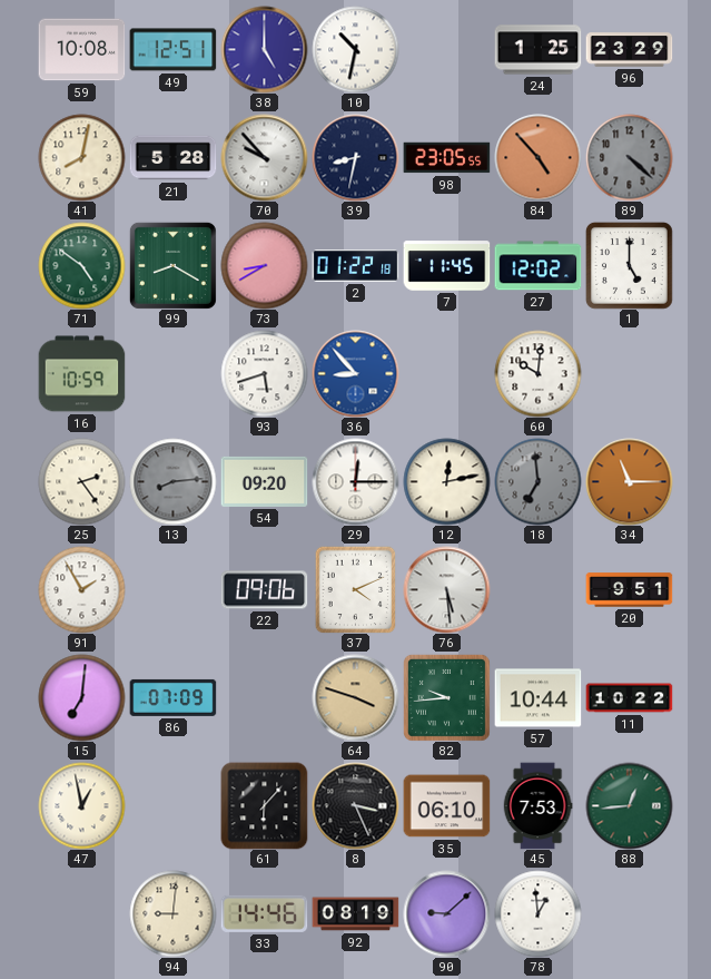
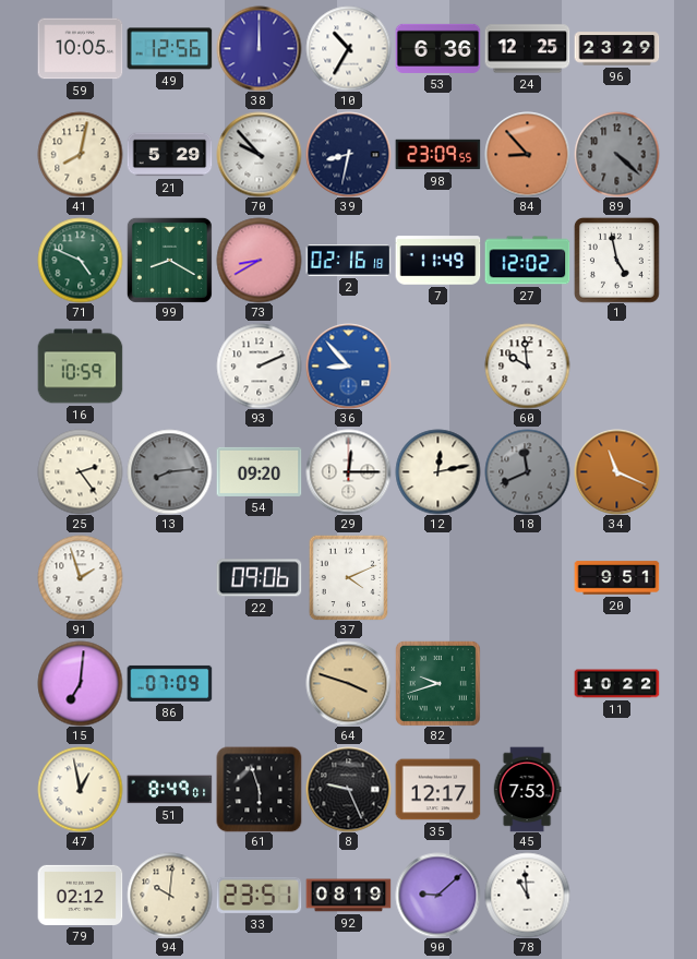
59: 10:08 -> 10:05
49: 12:51 -> 12:56
38: 5:00 -> 12:00
10: 10:32 -> 10:35
53: none -> 6:36
24: 1:25 -> 12:25
21: 5:28 -> 5:29
98: 23:05 -> 23:09
84: 4:53 -> 8:53
71: 4:51 -> 4:49
2: 01:22 -> 02:16
7: 11:45 -> 11:49
1: 5:00 -> 4:58
93: 5:42 -> 2:11
60: 10:01 -> 9:59
18: 6:59 -> 11:41
34: 11:15 -> 11:19
91: 1:55 -> 1:57
76: 5:29 -> none
82: 9:44 -> 9:42
57: 10:44 -> none
51: none -> 8:49
61: 6:07 -> 5:57
8: 3:26 -> 9:26
35: 06:10 -> 12:17
88: 12:44 -> none
79: none -> 02:12
94: 9:01 -> 10:01
33: 14:46 -> 23:51
78: 12:59 -> 10:59
